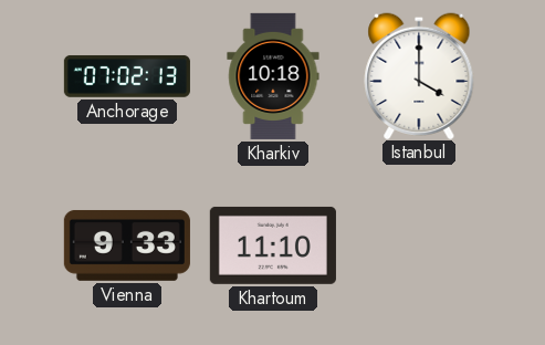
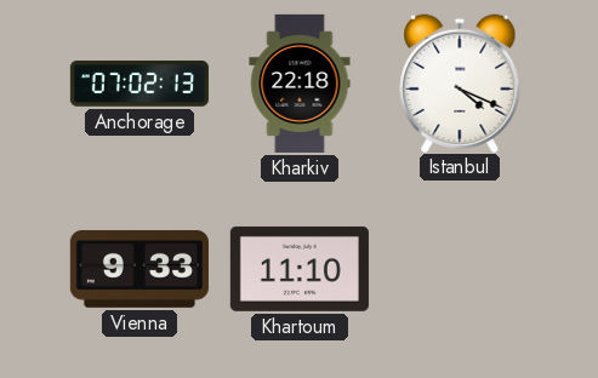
Kharkiv: 10:18 -> 22:18
Istanbul: 4:00 -> 4:19
